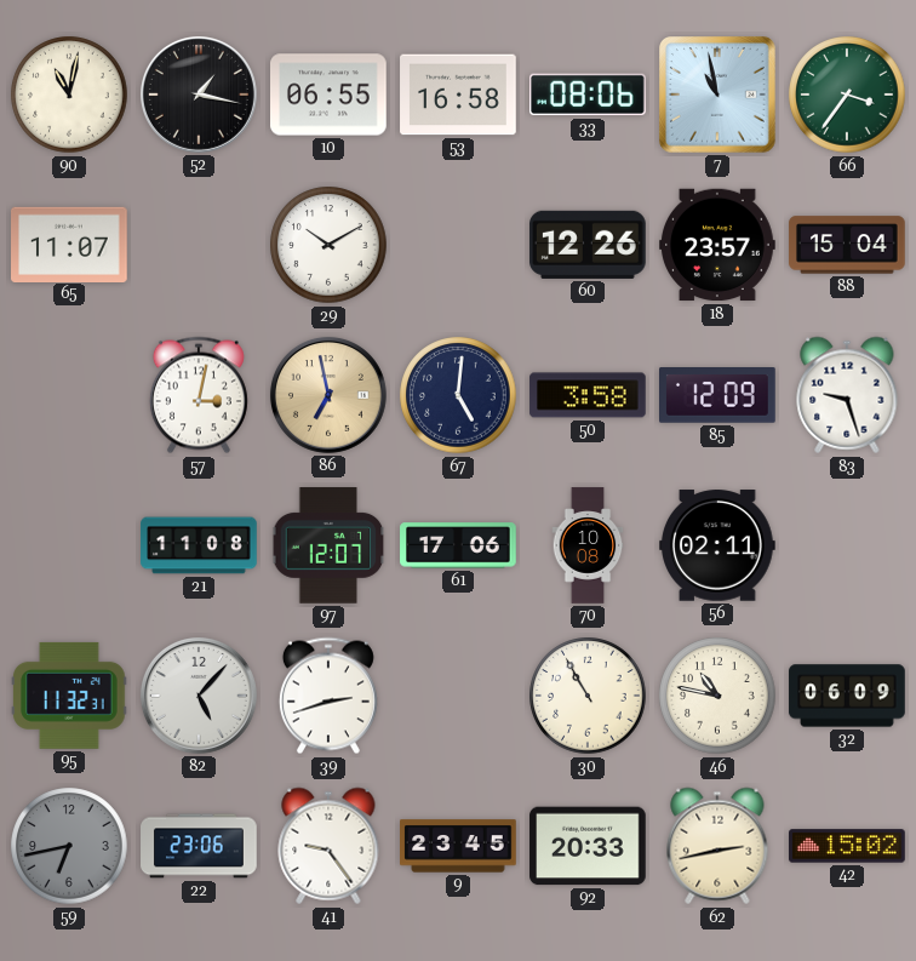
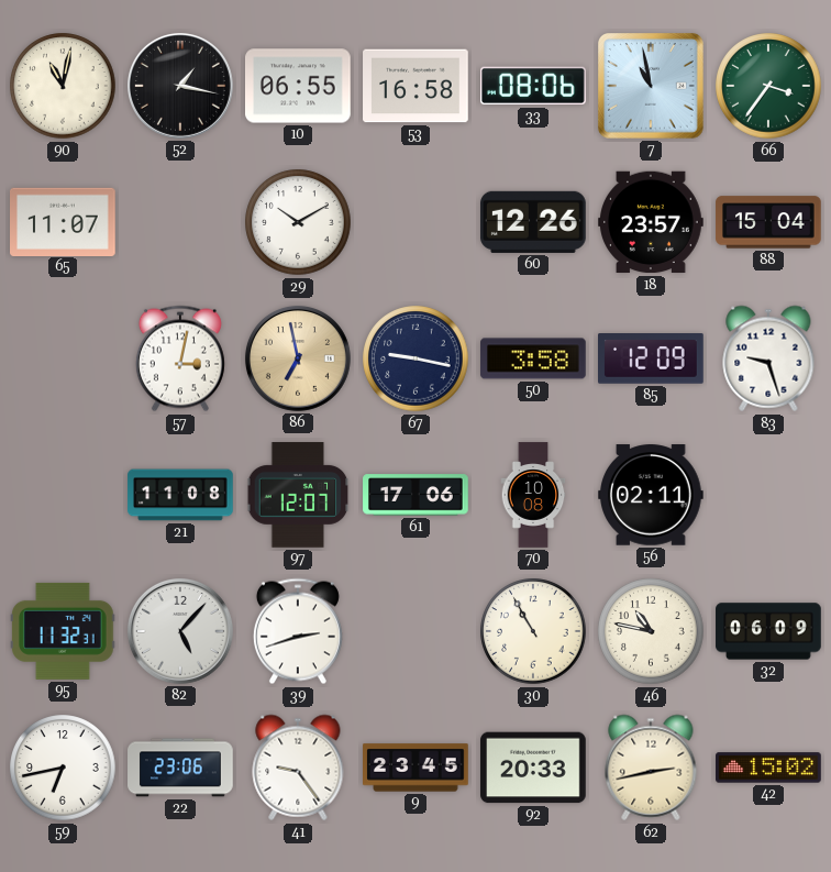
67: 5:01 -> 9:17
59 dial: grey -> white
